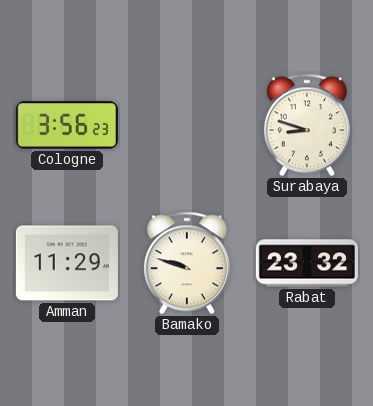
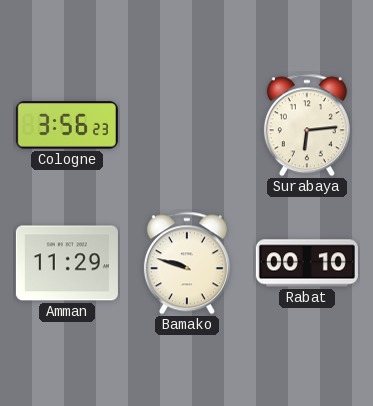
Surabaya: 8:48 -> 6:14
Rabat: 23:32 -> 00:10
